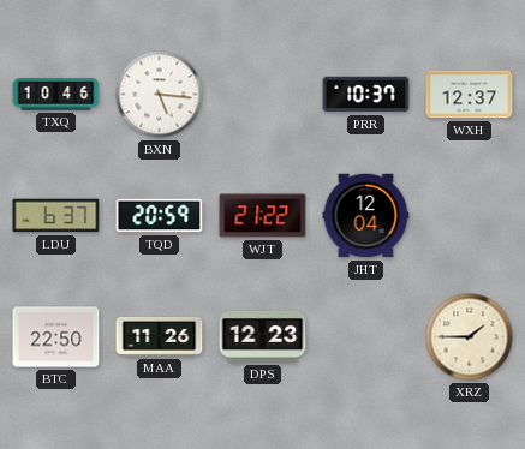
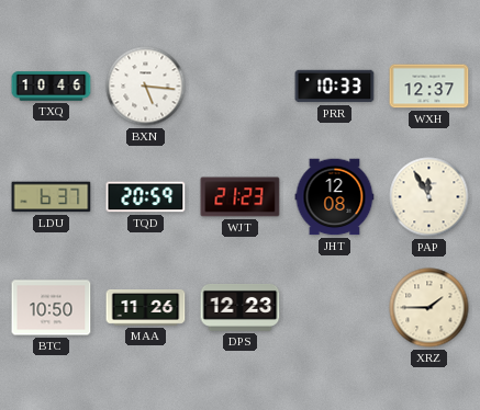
PRR: 10:37 -> 10:33
WJT: 21:22 -> 21:23
JHT: 12:04 -> 12:08
PAP: none -> 11:55
BTC: 22:50 -> 10:50
